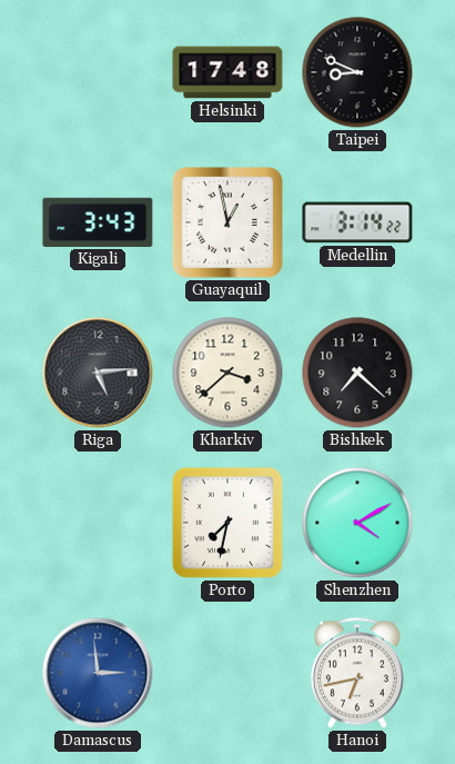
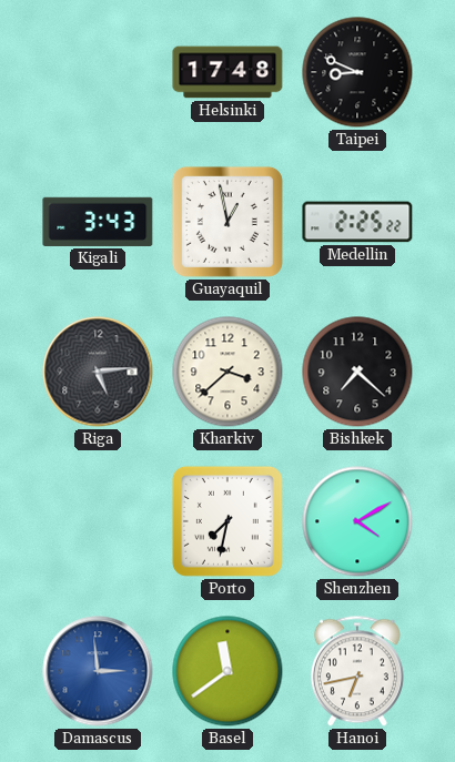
Medellin: 3:14 -> 2:25
Basel: none -> 11:39
